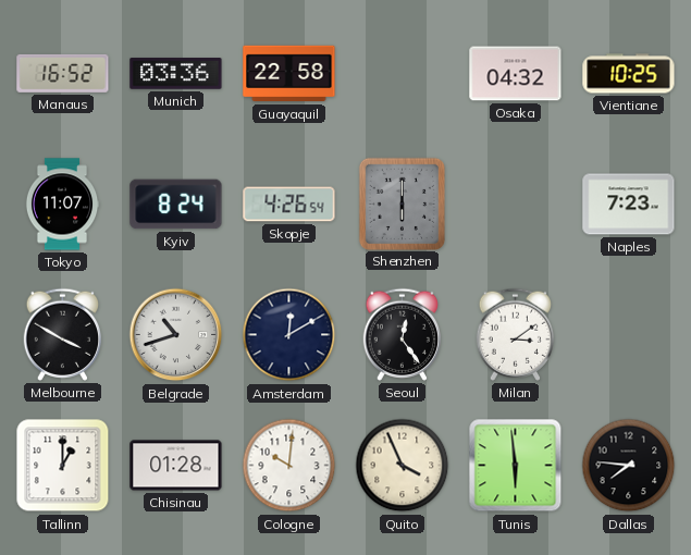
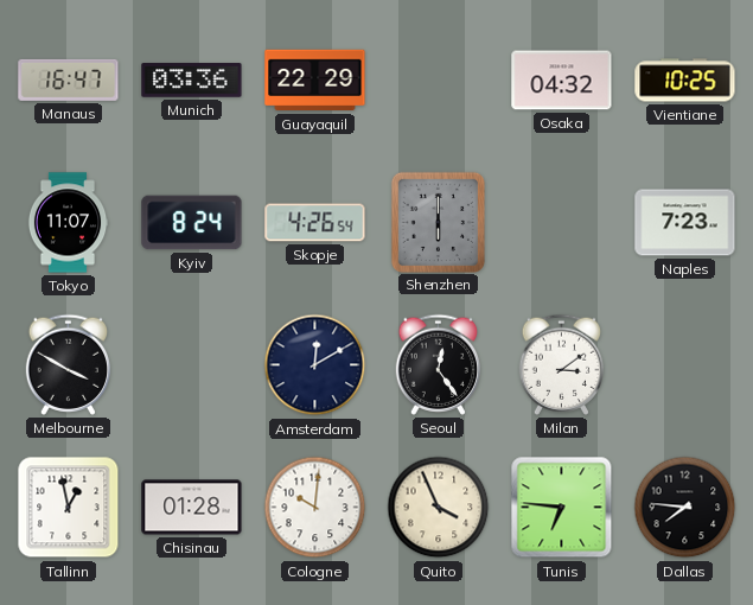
Manaus: 16:52 -> 16:47
Guayaquil: 22:58 -> 22:29
Belgrade: 10:42 -> none
Tallinn: 1:00 -> 12:58
Tunis: 5:59 -> 6:46
